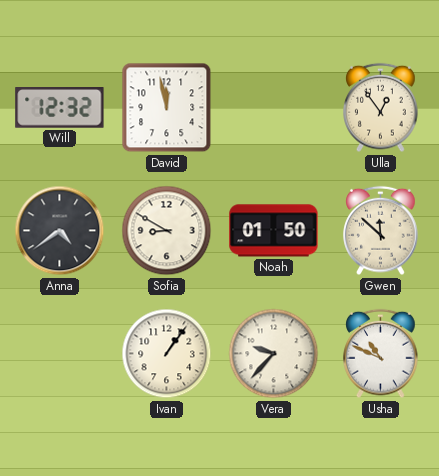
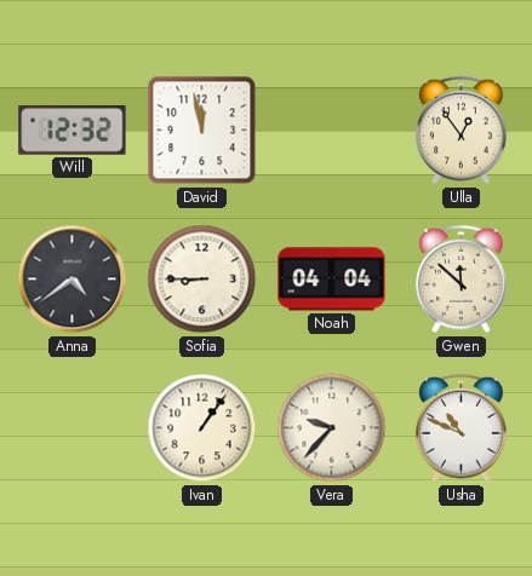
Sofia: 8:50 -> 8:45
Noah: 01:50 -> 04:04
